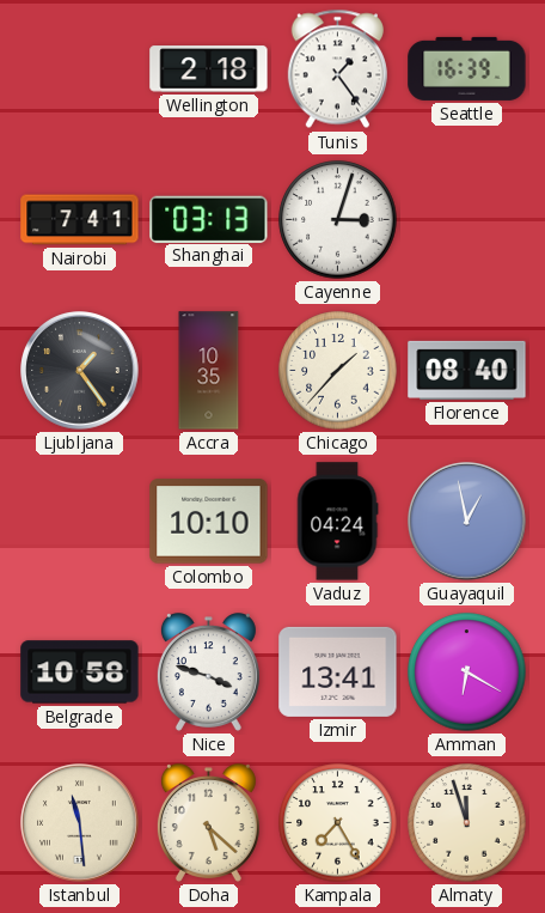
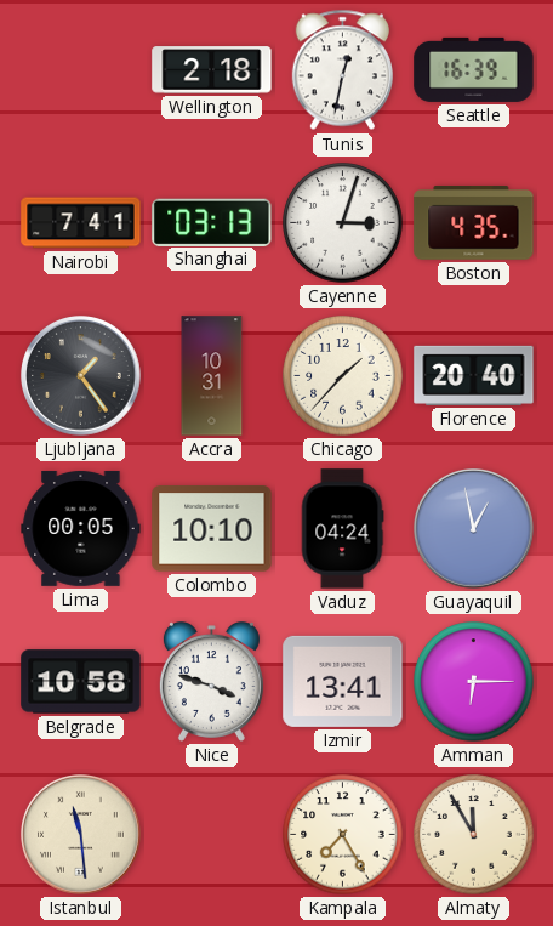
Tunis: 1:24 -> 12:32
Boston: none -> 4:35
Accra: 10:35 -> 10:31
Florence: 08:40 -> 20:40
Lima: none -> 00:05
Amman: 6:20 -> 6:15
Doha: 5:22 -> none
Almaty: 11:57 -> 11:55
